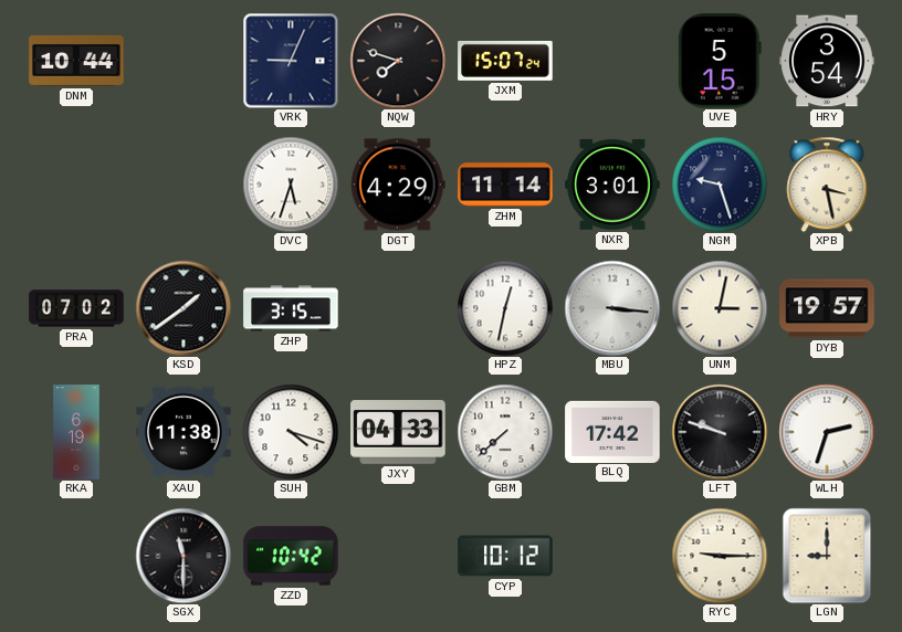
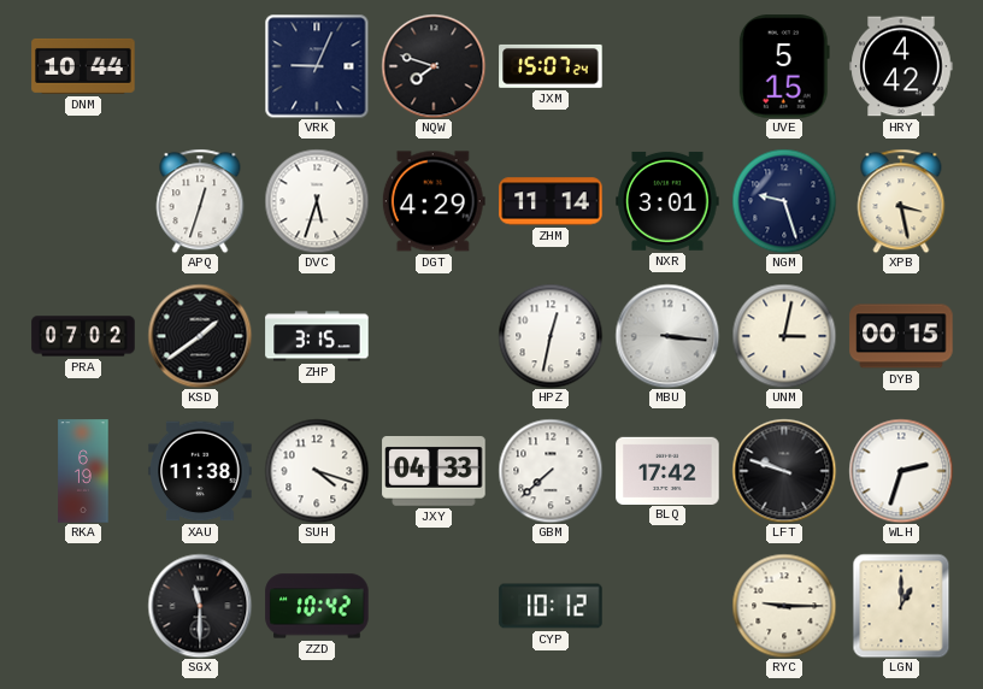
HRY: 3:54 -> 4:42
APQ: none -> 12:33
DYB: 19:57 -> 00:15
LGN: 9:00 -> 1:00
